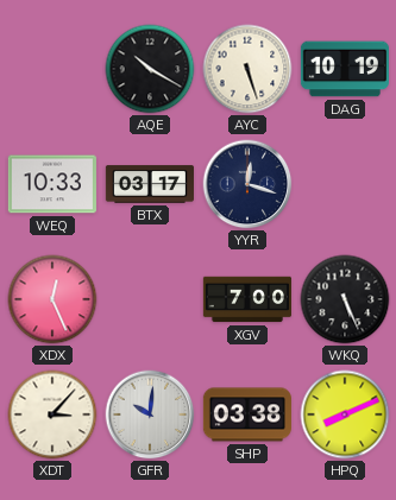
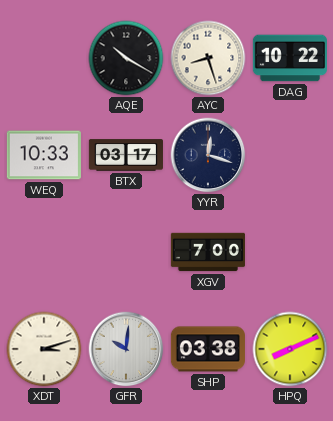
AYC: 5:27 -> 8:27
DAG: 10:19 -> 10:22
XDX: 12:26 -> none
WKQ: 5:26 -> none
XDT: 3:07 -> 3:12
